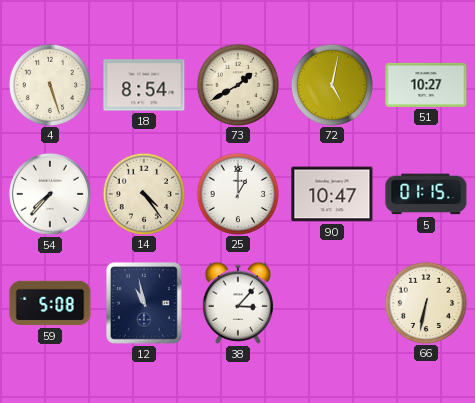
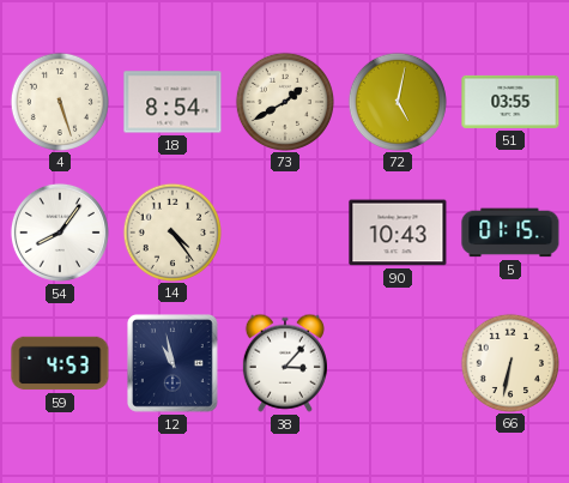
51: 10:27 -> 03:55
54: 7:37 -> 8:06
25: 1:00 -> none
90: 10:47 -> 10:43
59: 5:08 -> 4:53
